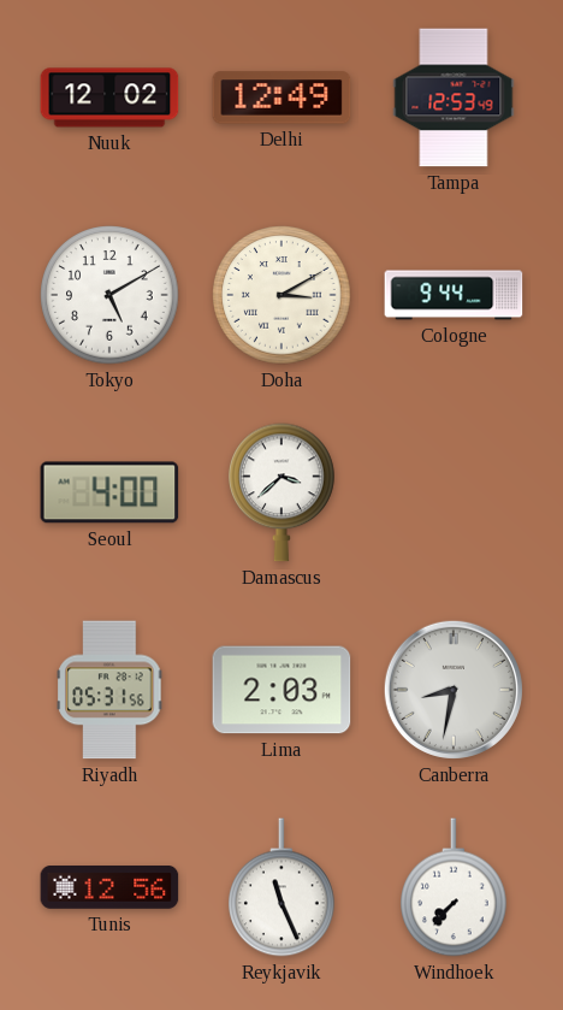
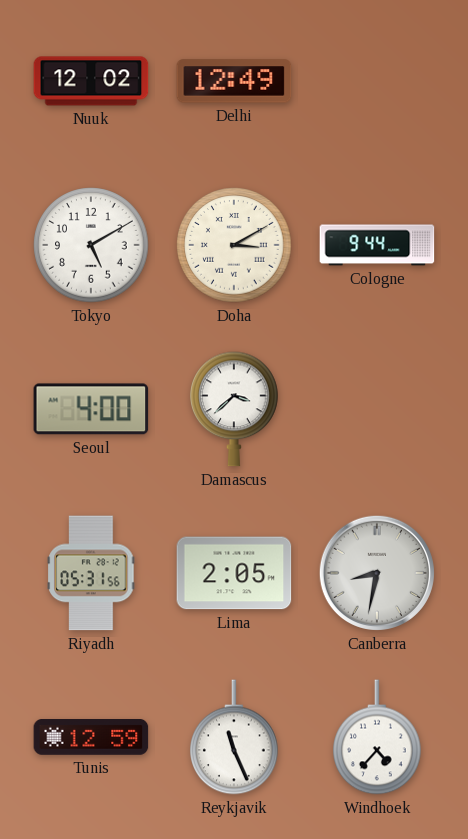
Tampa: 12:53 -> none
Lima: 2:03 -> 2:05
Tunis: 12:56 -> 12:59
Windhoek: 7:37 -> 4:37
